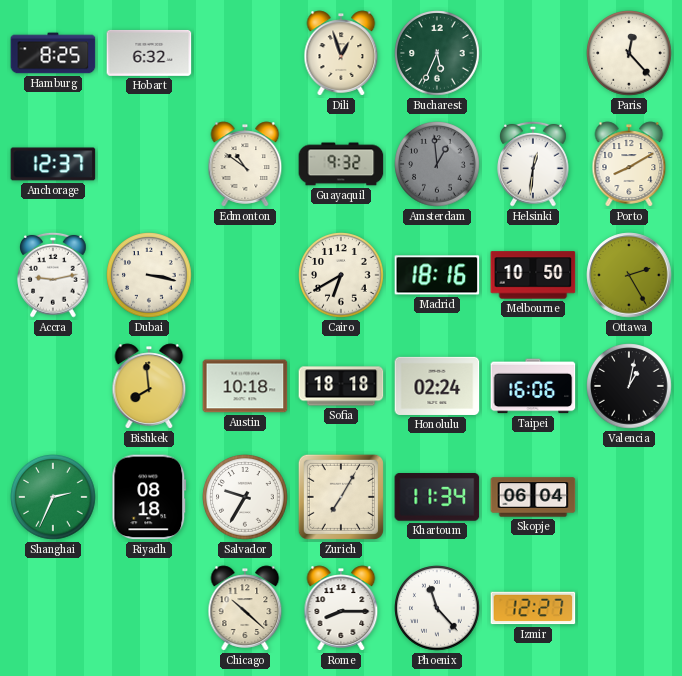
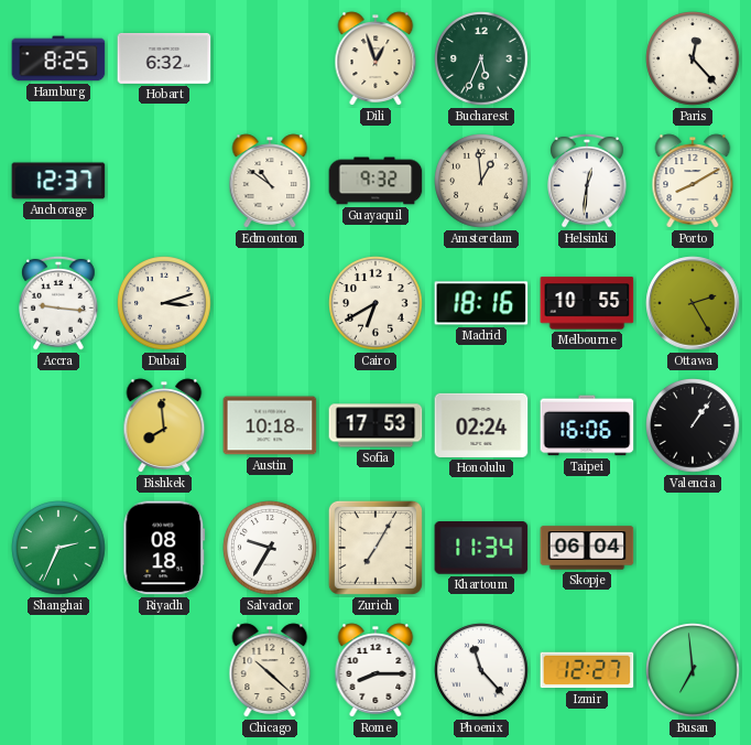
Amsterdam dial: grey -> cream
Accra: 9:13 -> 9:16
Dubai: 3:17 -> 3:12
Melbourne: 10:50 -> 10:55
Sofia: 18:18 -> 17:53
Valencia: 1:02 -> 1:06
Busan: none -> 6:59
